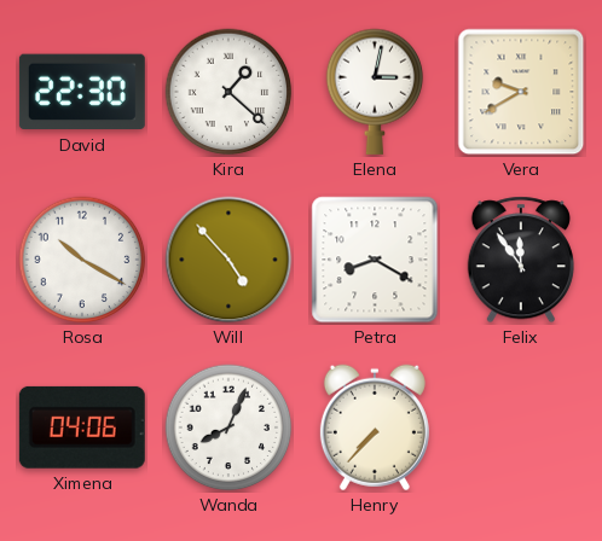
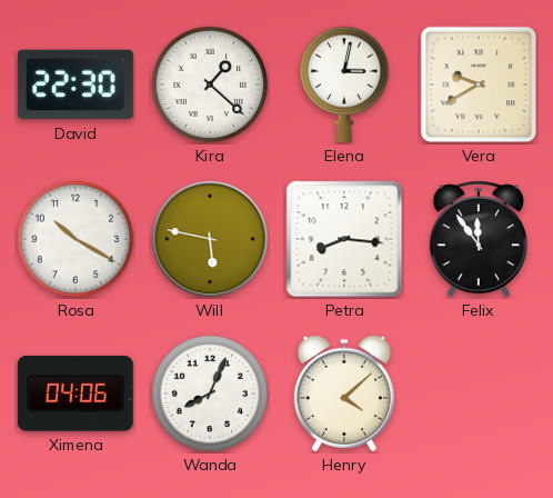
Will: 4:53 -> 5:47
Petra: 8:20 -> 8:16
Henry: 7:37 -> 4:08
